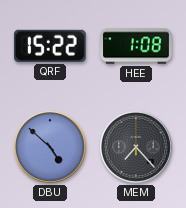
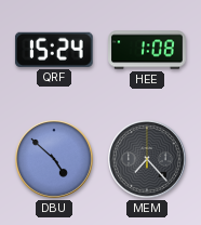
QRF: 15:22 -> 15:24
